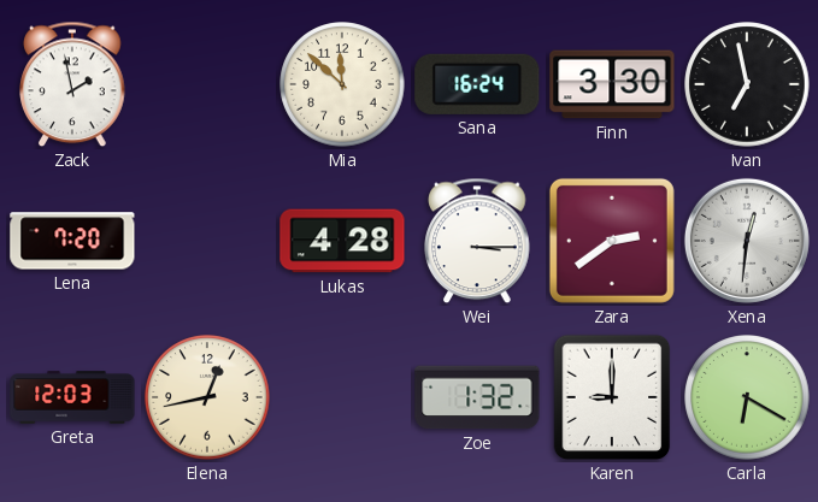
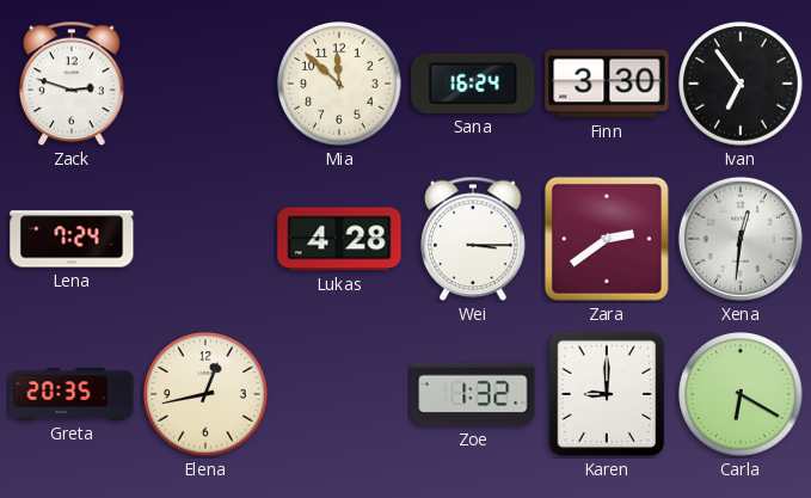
Zack: 1:58 -> 2:48
Ivan: 6:58 -> 6:54
Lena: 7:20 -> 7:24
Greta: 12:03 -> 20:35
